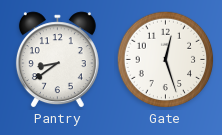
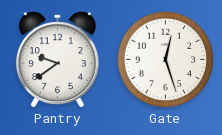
Pantry: 8:39 -> 9:39
